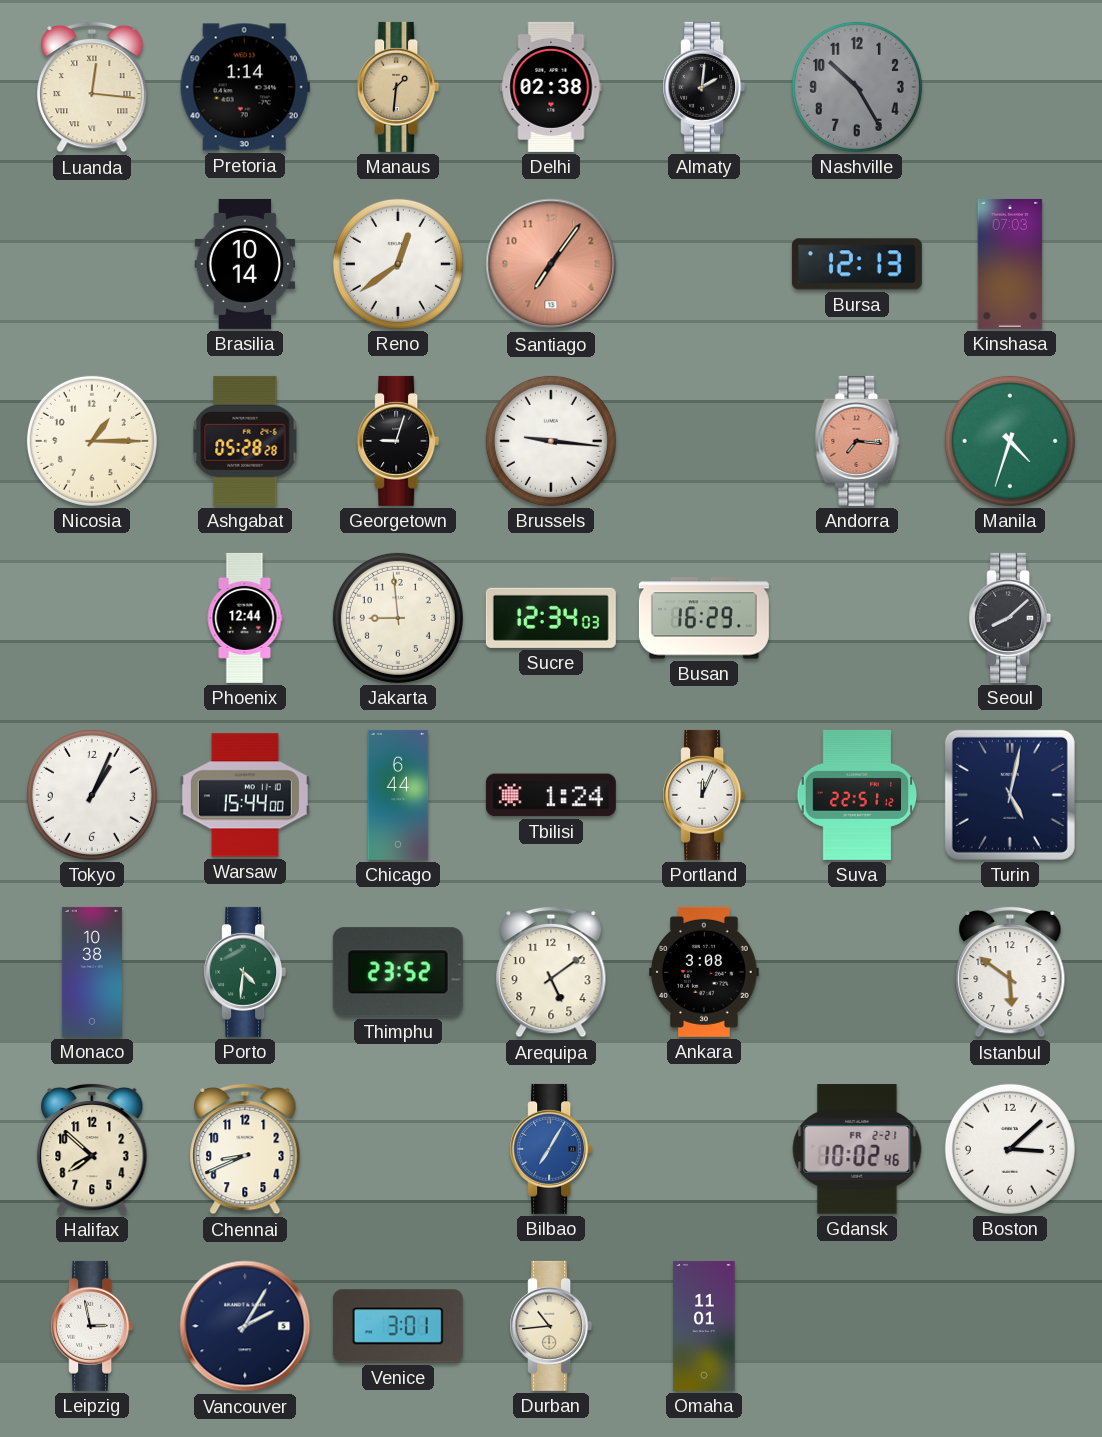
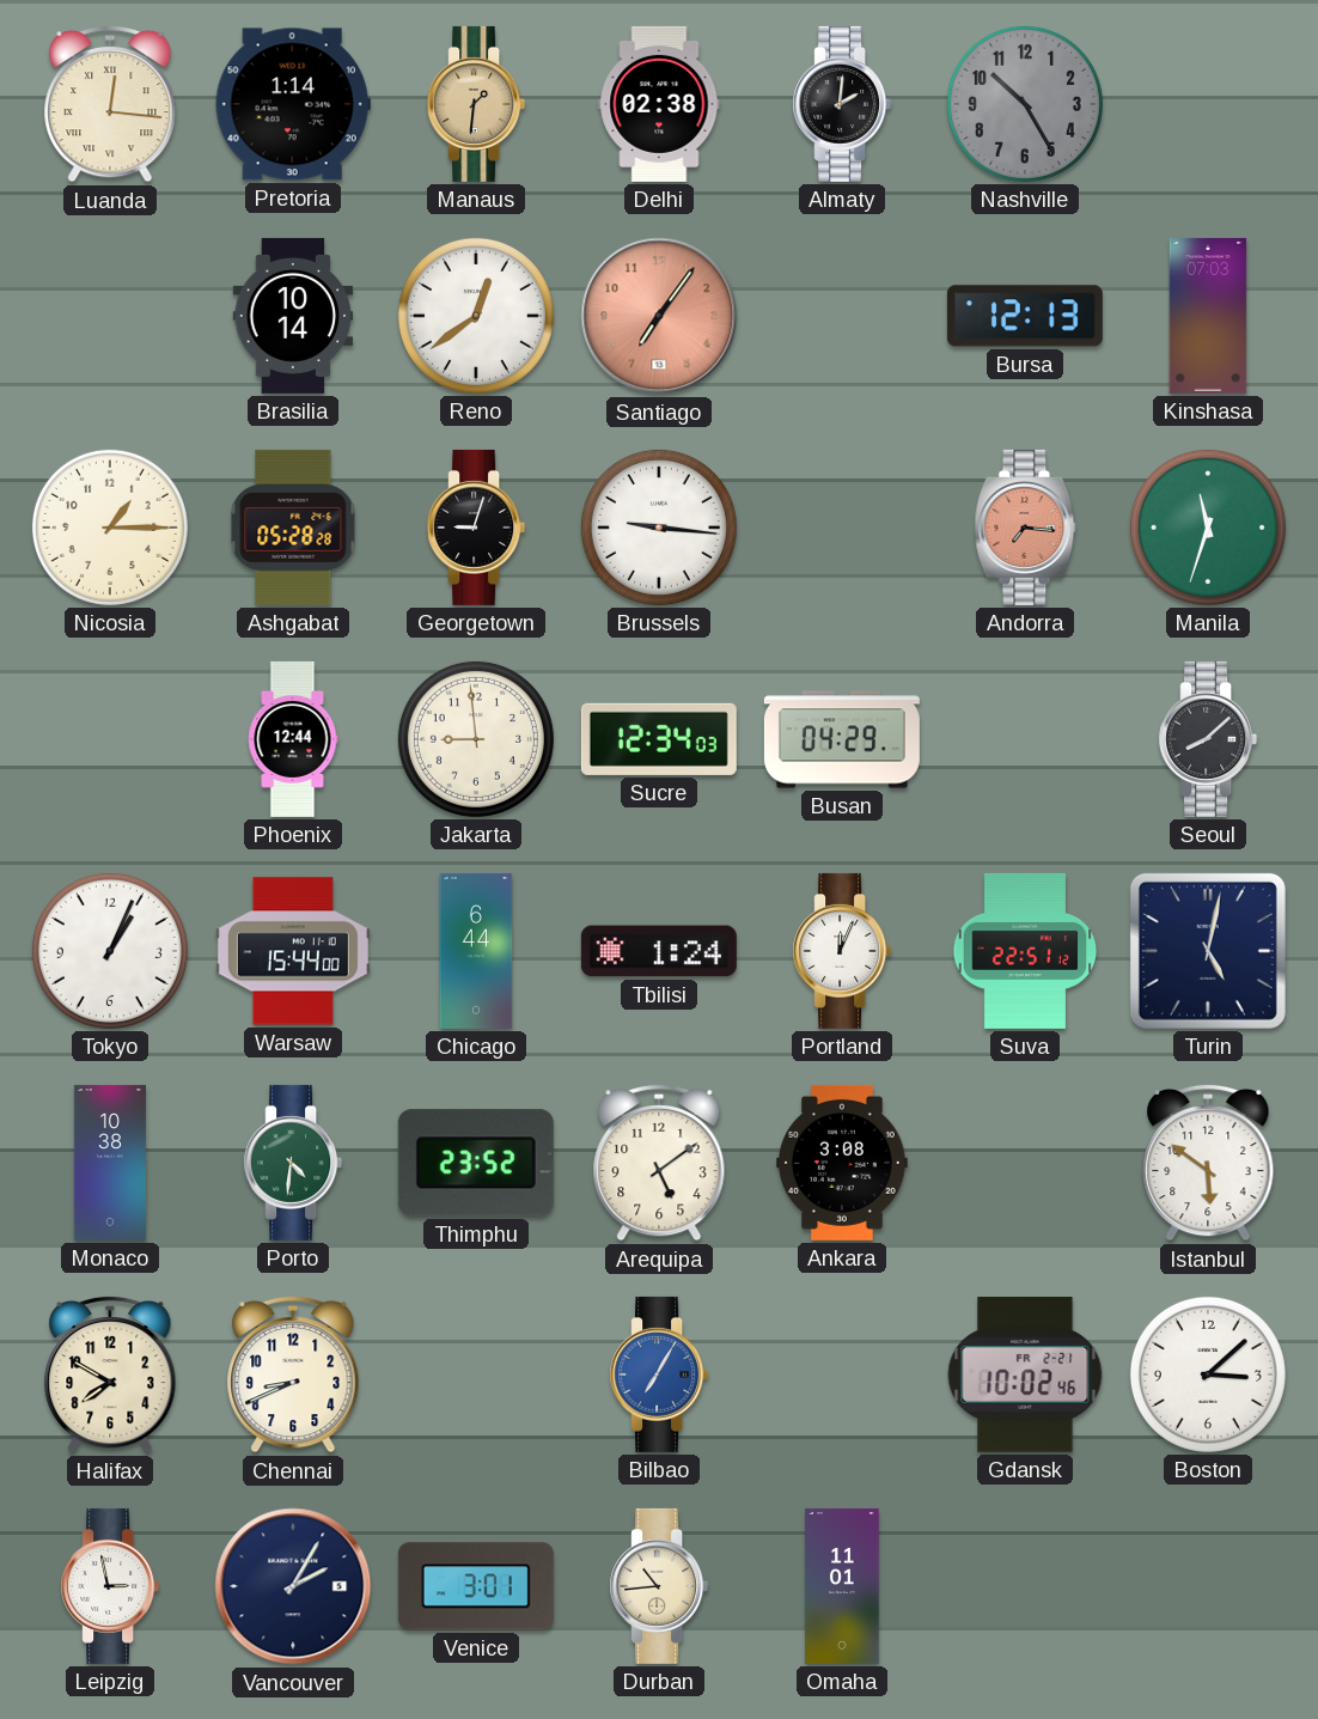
Manila: 4:33 -> 11:33
Busan: 16:29 -> 04:29
Halifax: 7:52 -> 7:50
